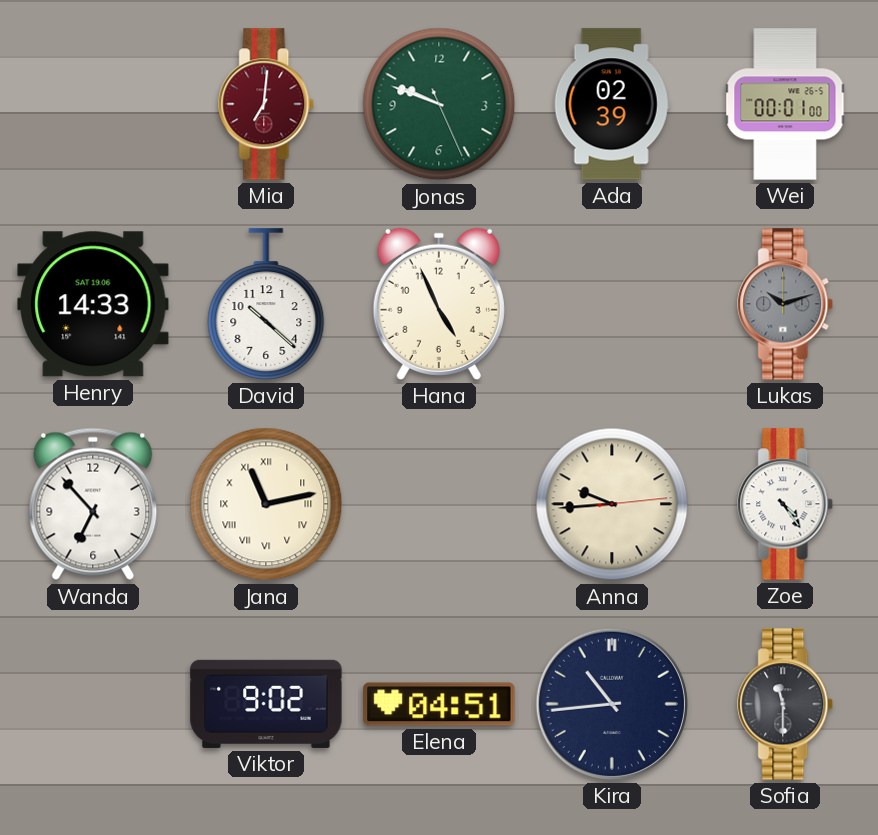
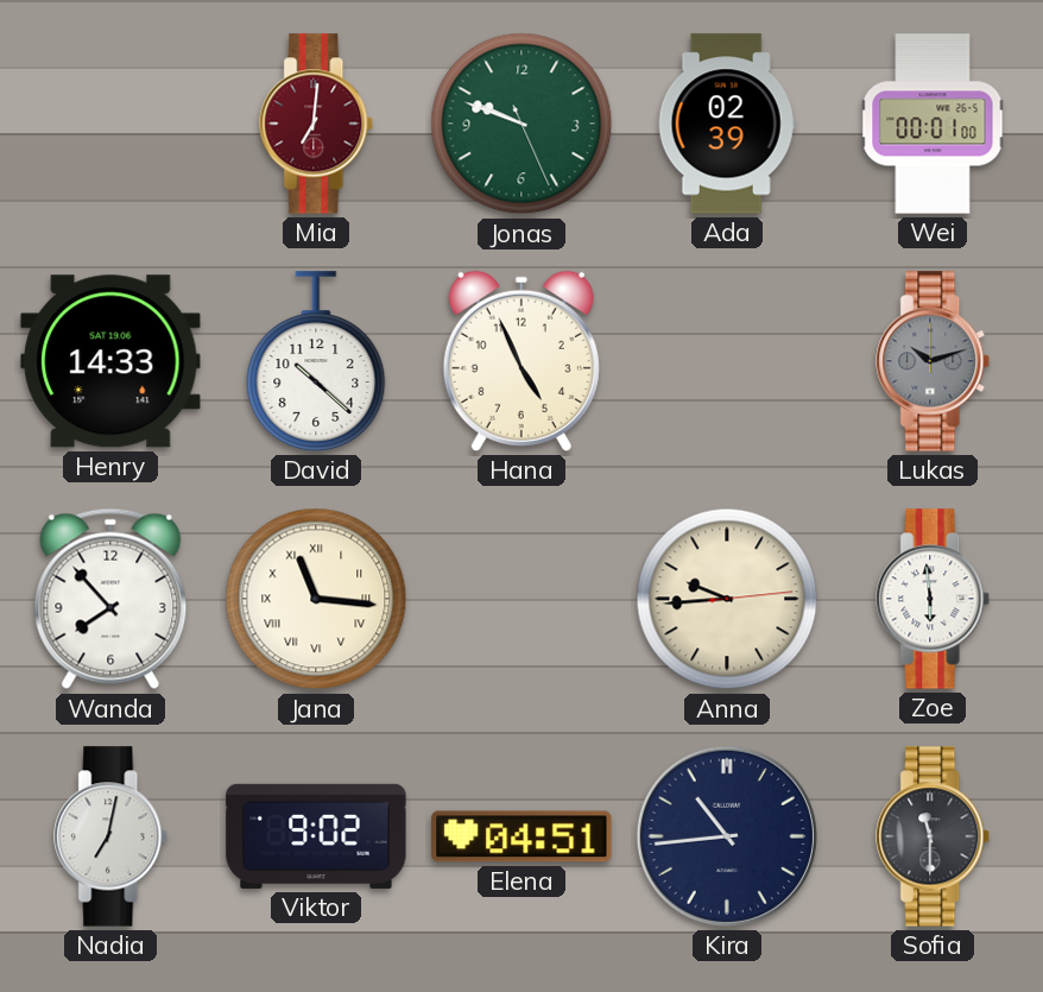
Wanda: 6:53 -> 7:53
Jana: 11:13 -> 11:16
Zoe: 4:24 -> 5:59
Nadia: none -> 7:02
